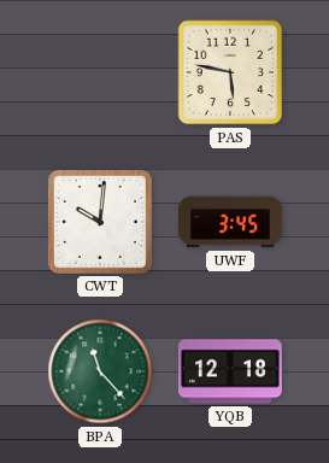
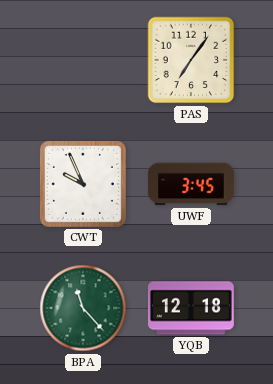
PAS: 5:47 -> 7:06
CWT: 10:01 -> 9:56
